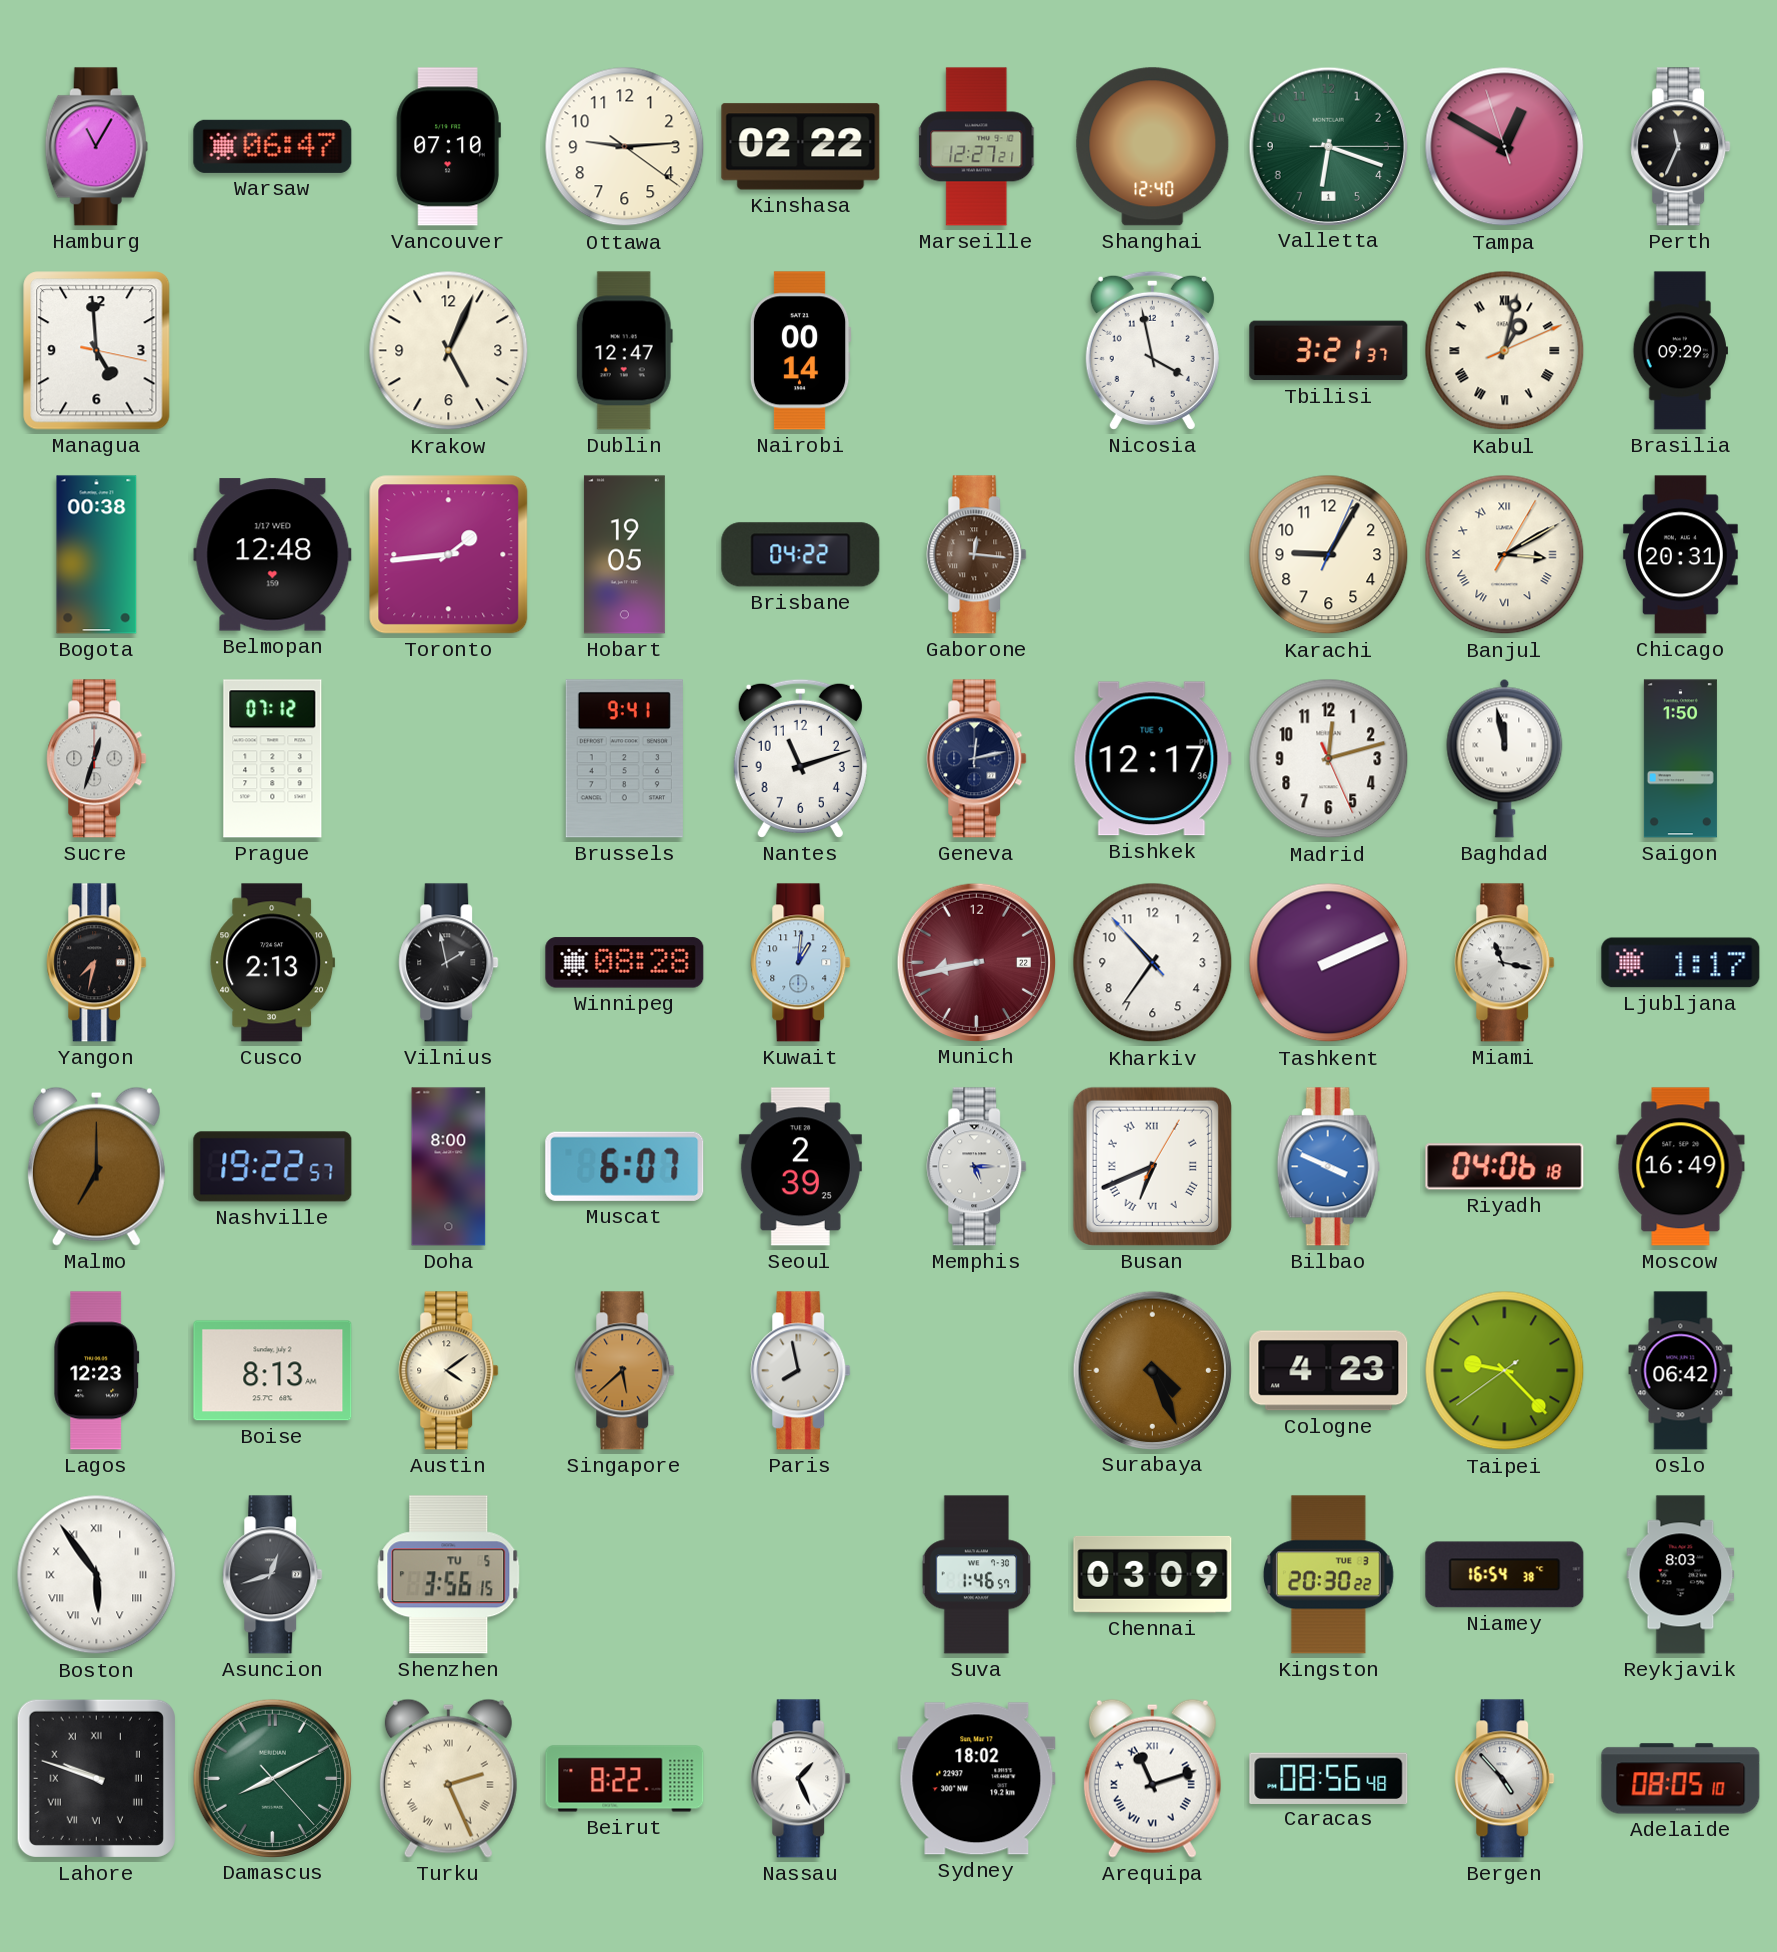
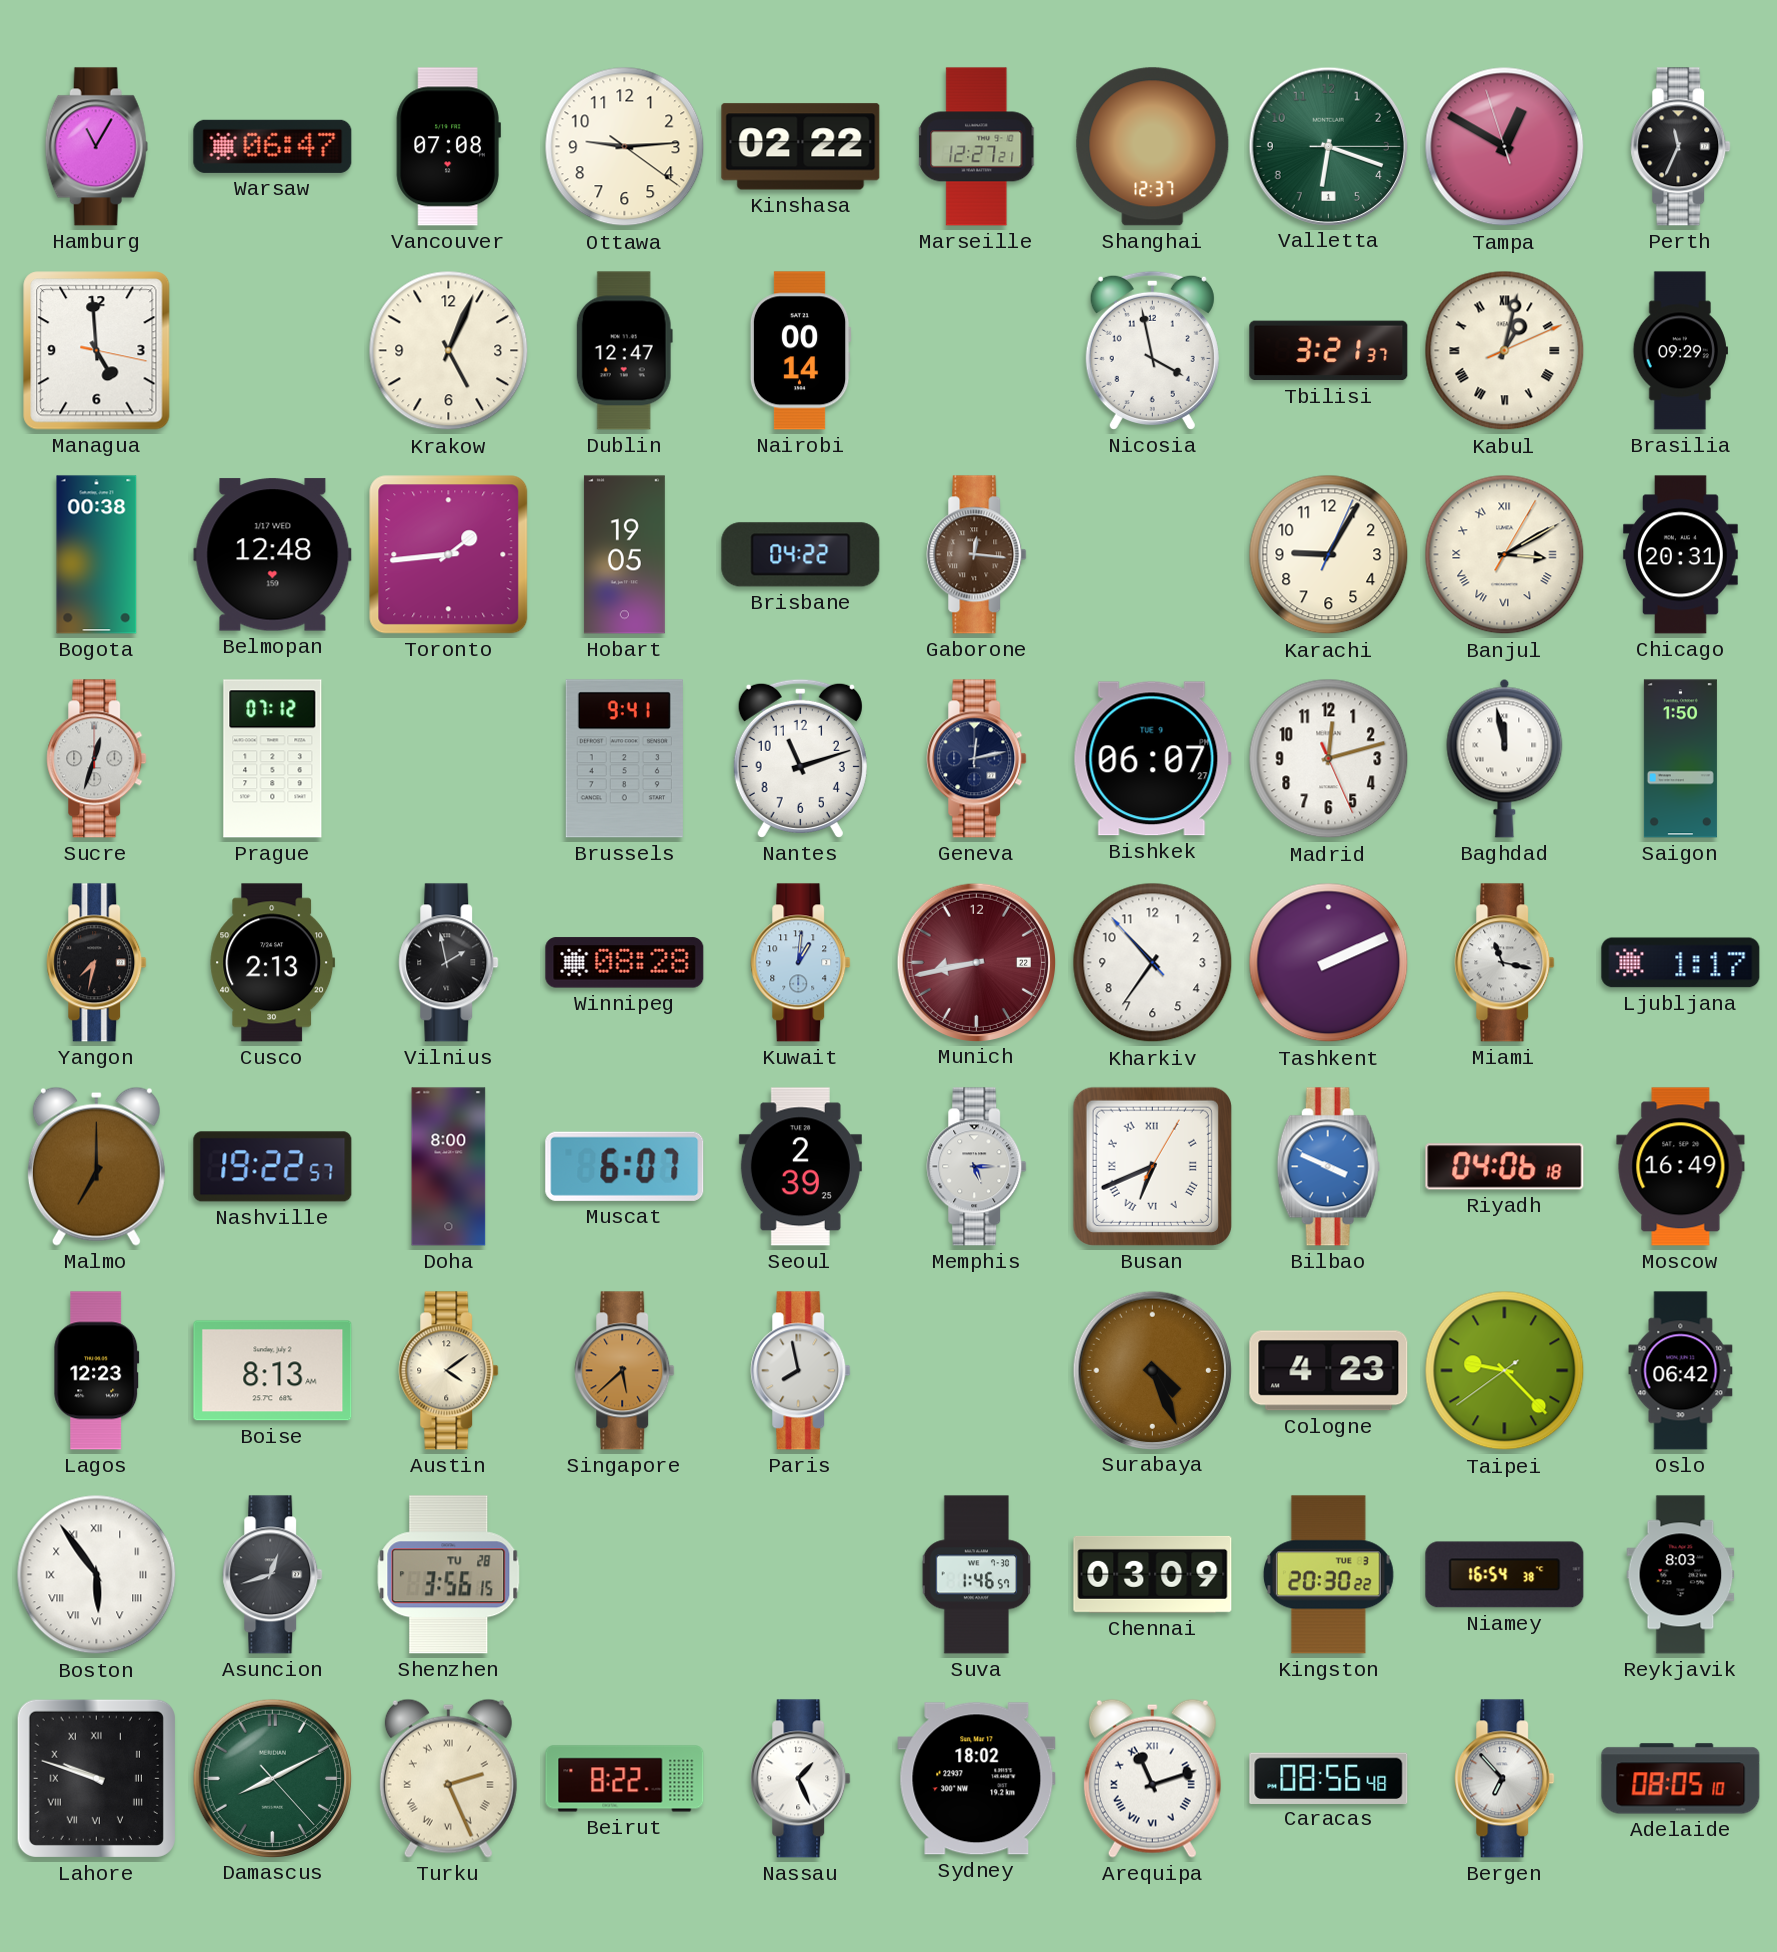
Vancouver: 07:10 -> 07:08
Shanghai: 12:40 -> 12:37
Bishkek: 12:17 -> 06:07
Shenzhen date: TU 5 -> TU 28
Bergen: 4:53 -> 6:53
